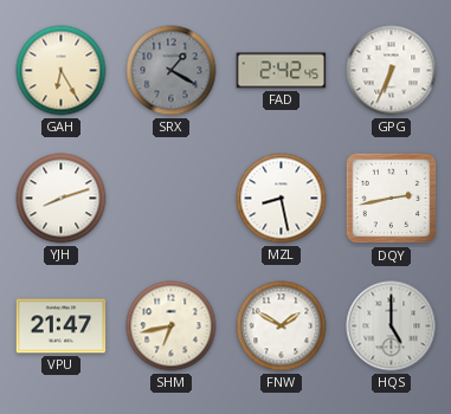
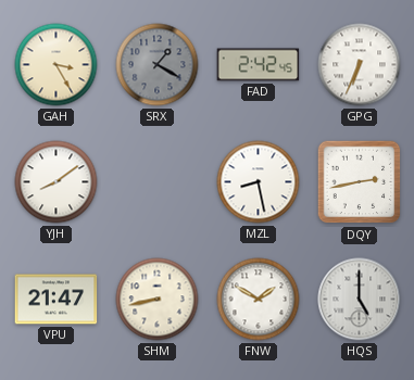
GAH: 6:25 -> 3:25
YJH: 8:12 -> 8:09
SHM: 6:43 -> 8:43
